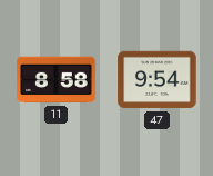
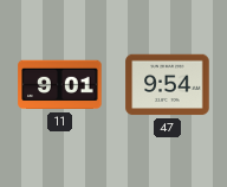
11: 8:58 -> 9:01
